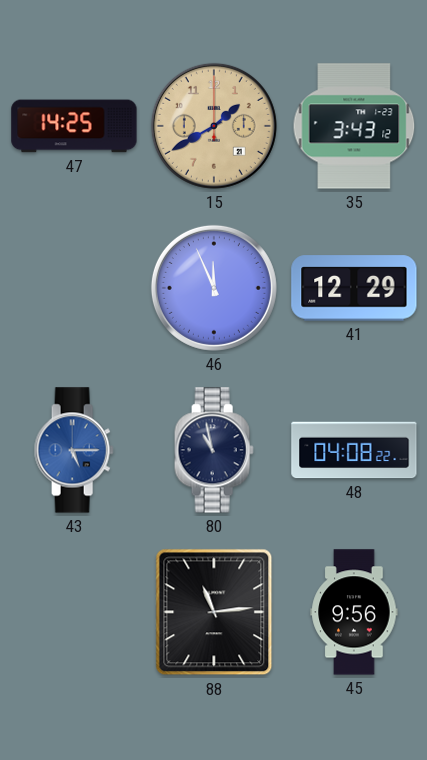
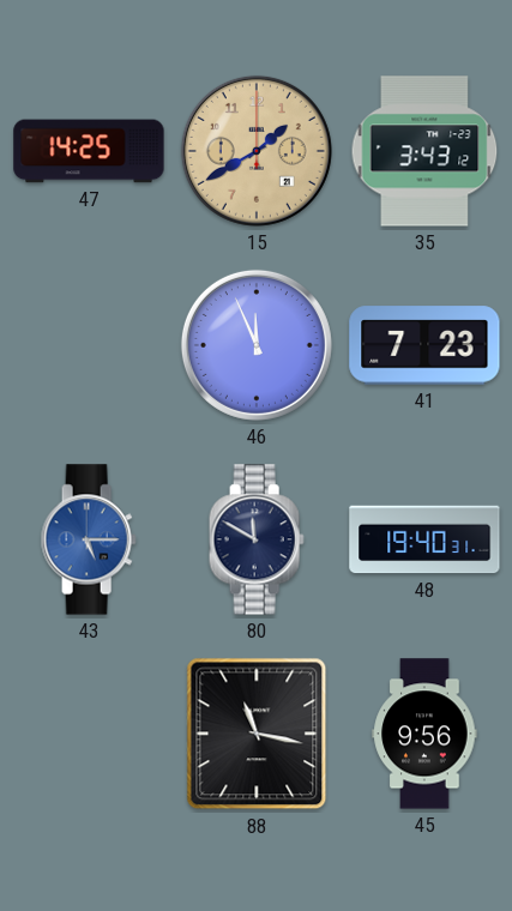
41: 12:29 -> 7:23
80: 10:58 -> 11:50
48: 04:08 -> 19:40
88: 11:14 -> 11:17
